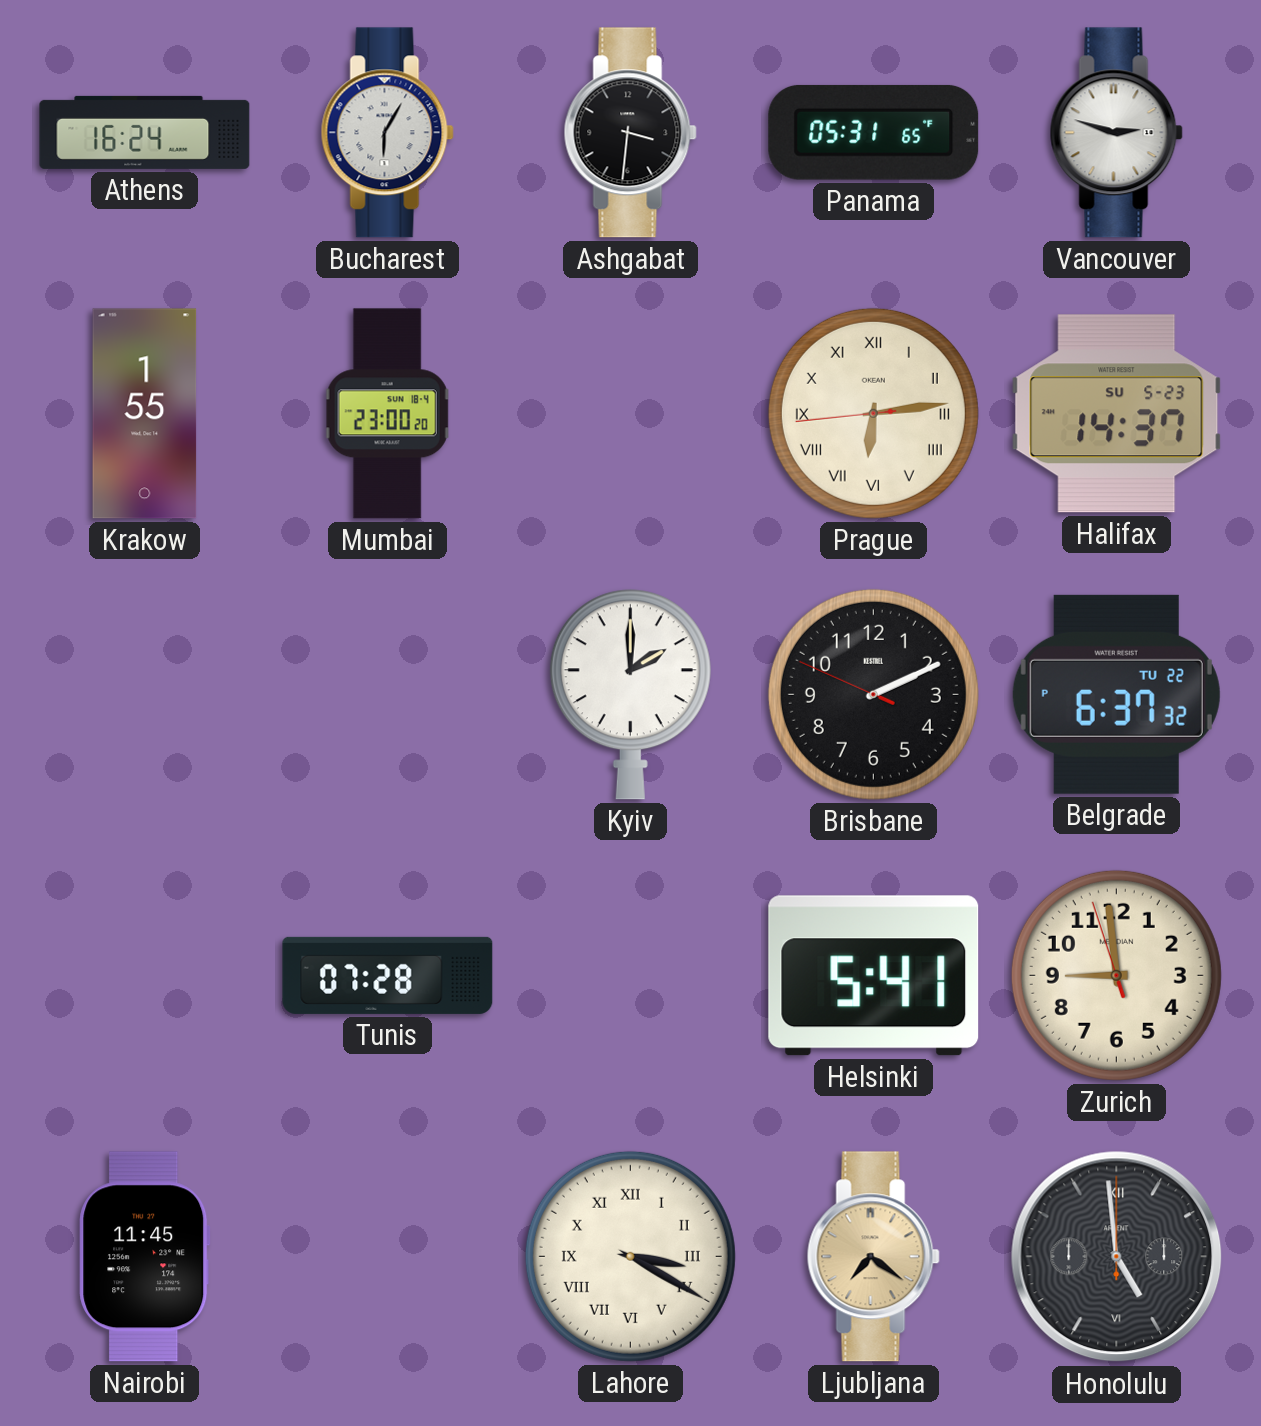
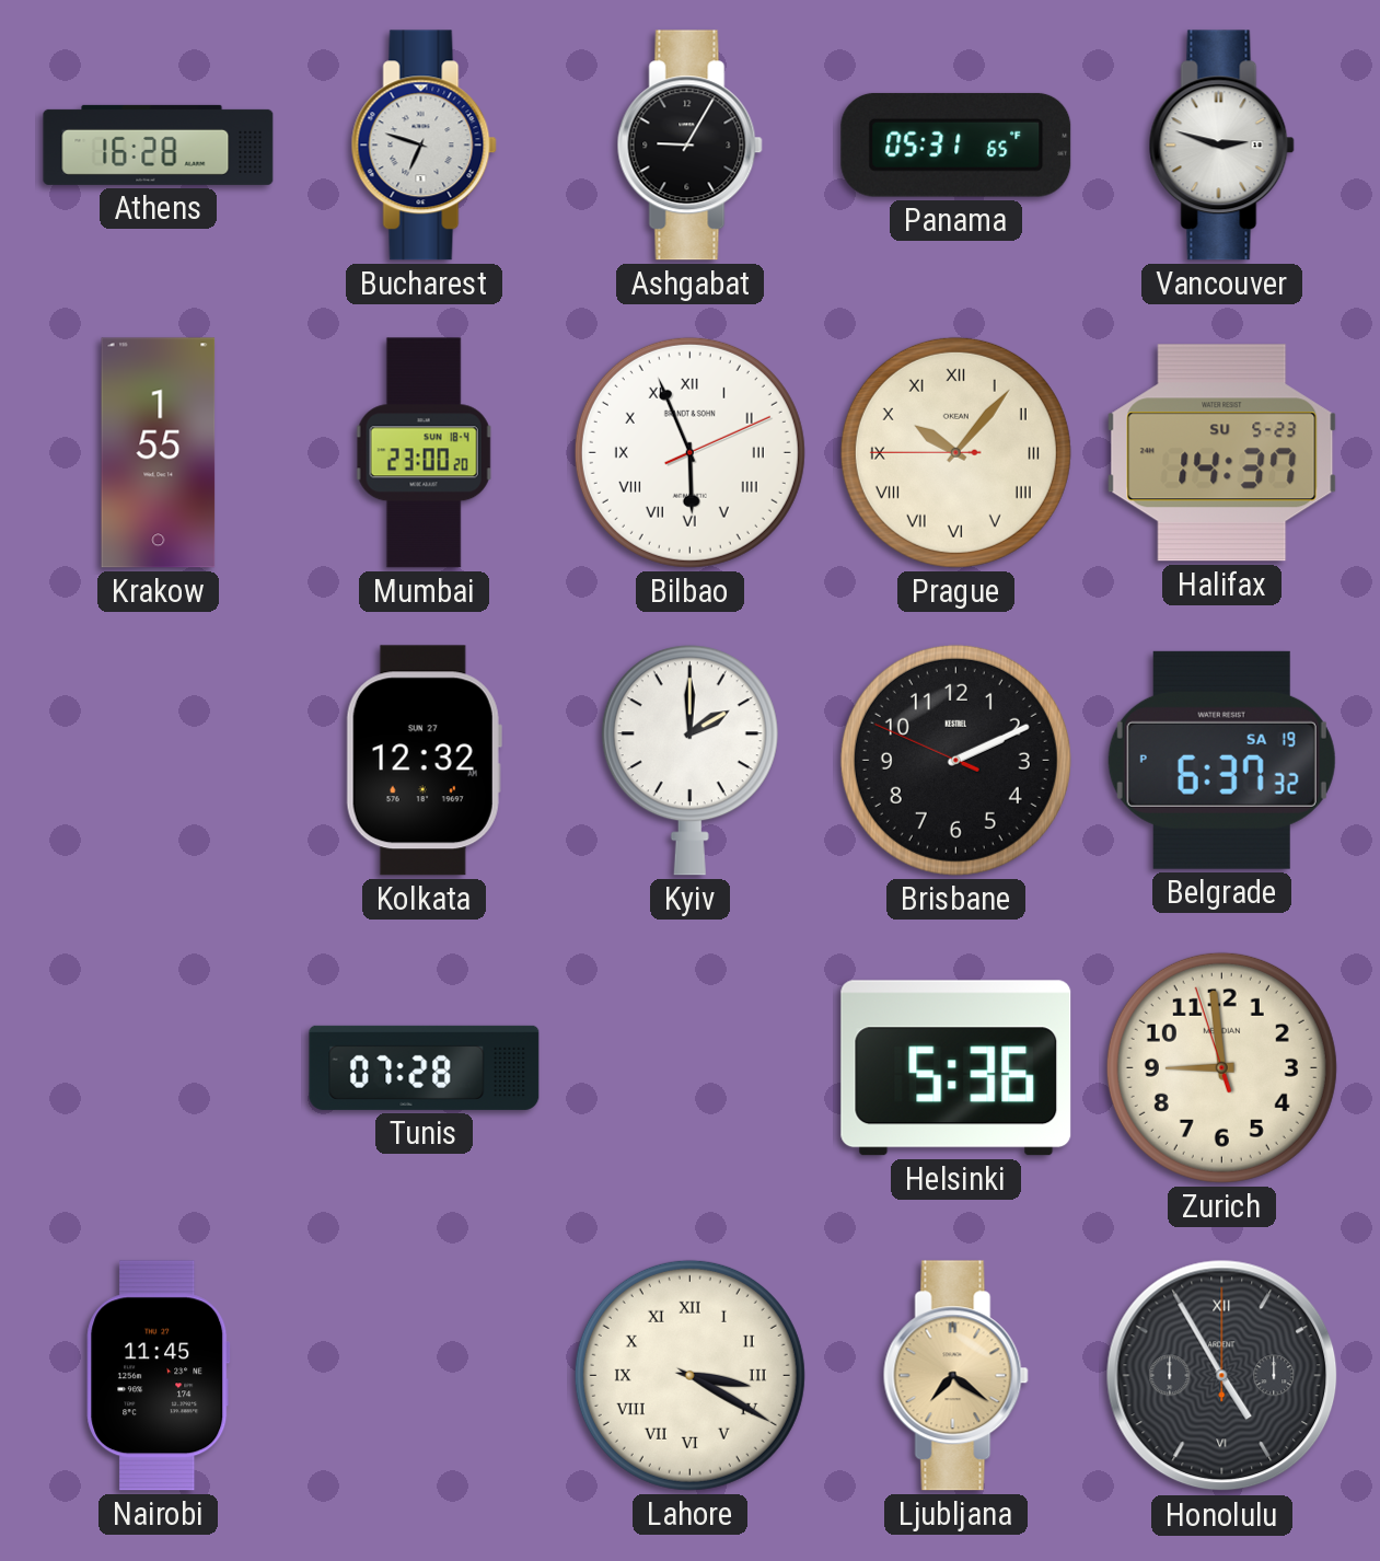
Athens: 16:24 -> 16:28
Bucharest: 6:05 -> 6:48
Ashgabat: 3:31 -> 9:05
Bilbao: none -> 5:56
Prague: 6:13 -> 10:06
Kolkata: none -> 12:32
Belgrade date: TU 22 -> SA 19
Helsinki: 5:41 -> 5:36
Honolulu: 4:59 -> 4:55
